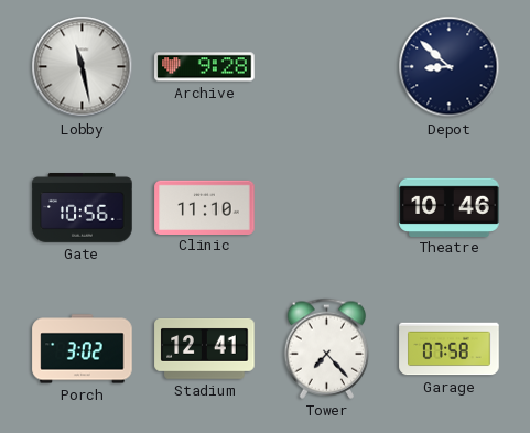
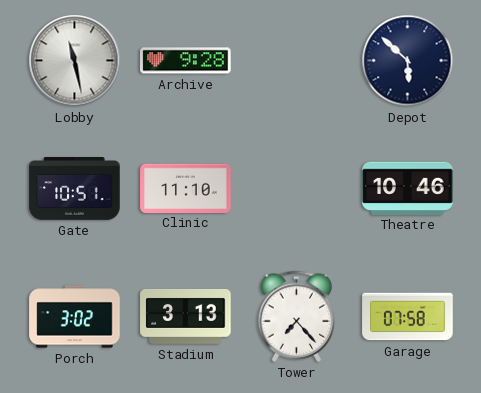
Depot: 8:52 -> 5:52
Gate: 10:56 -> 10:51
Stadium: 12:41 -> 3:13
